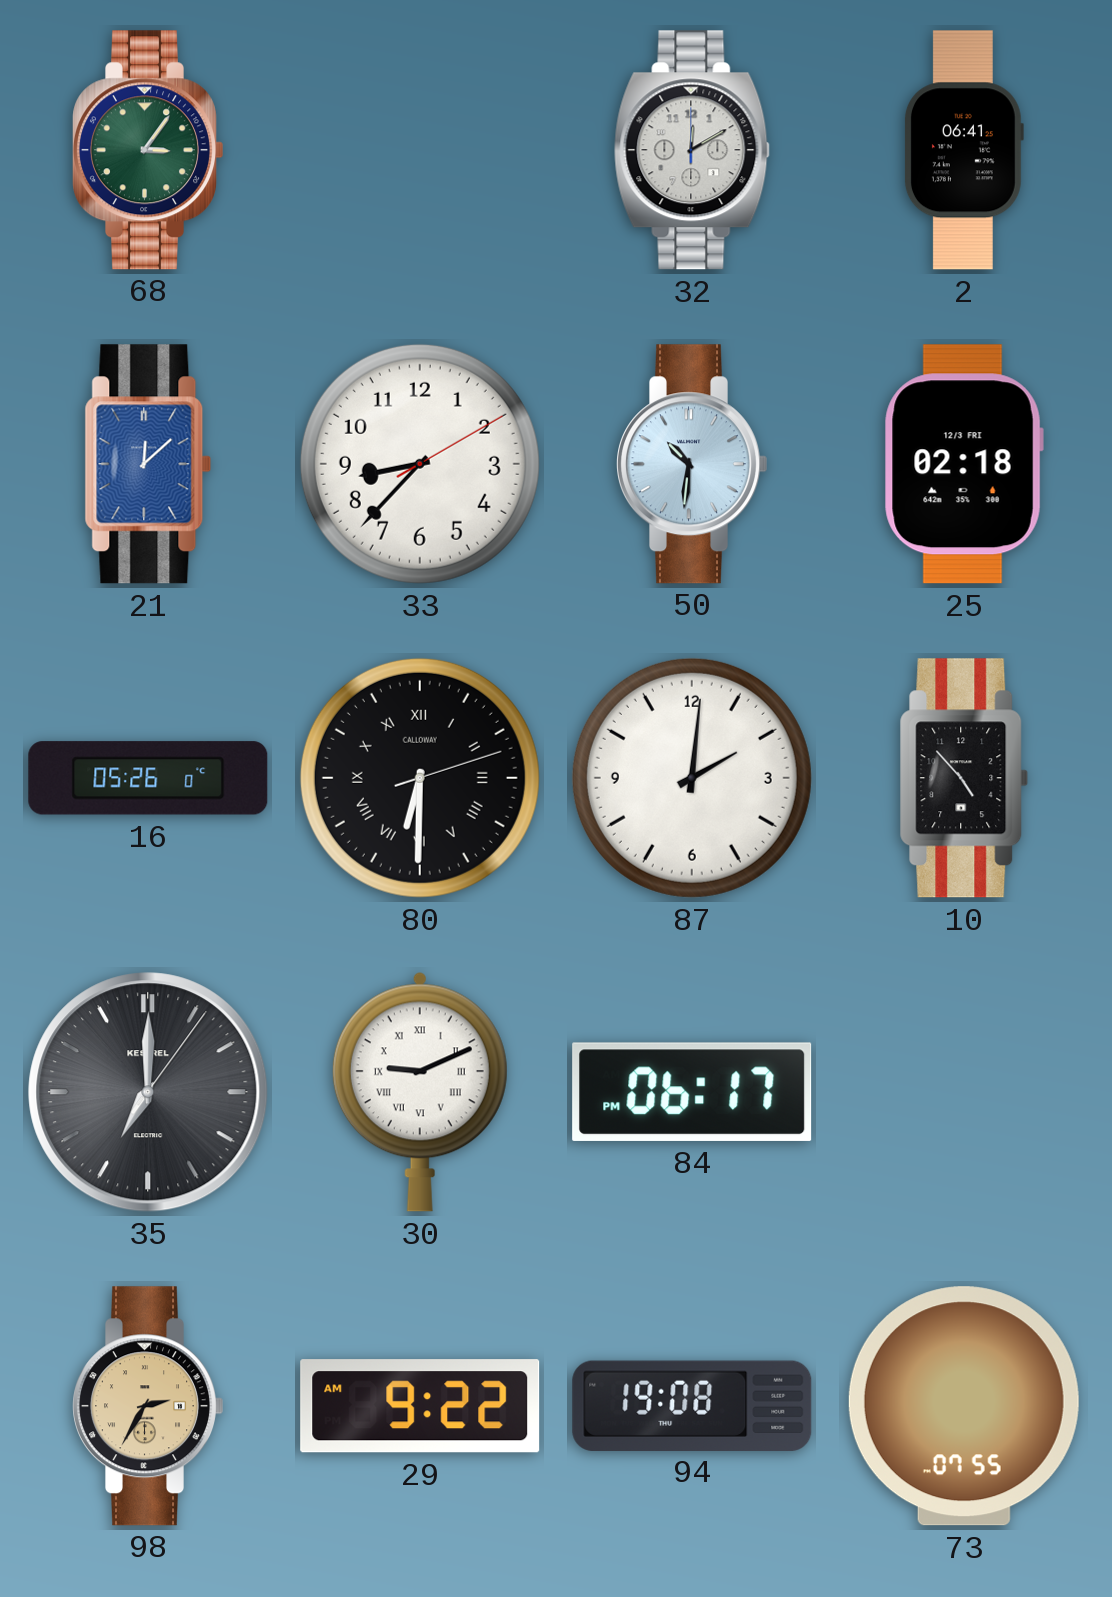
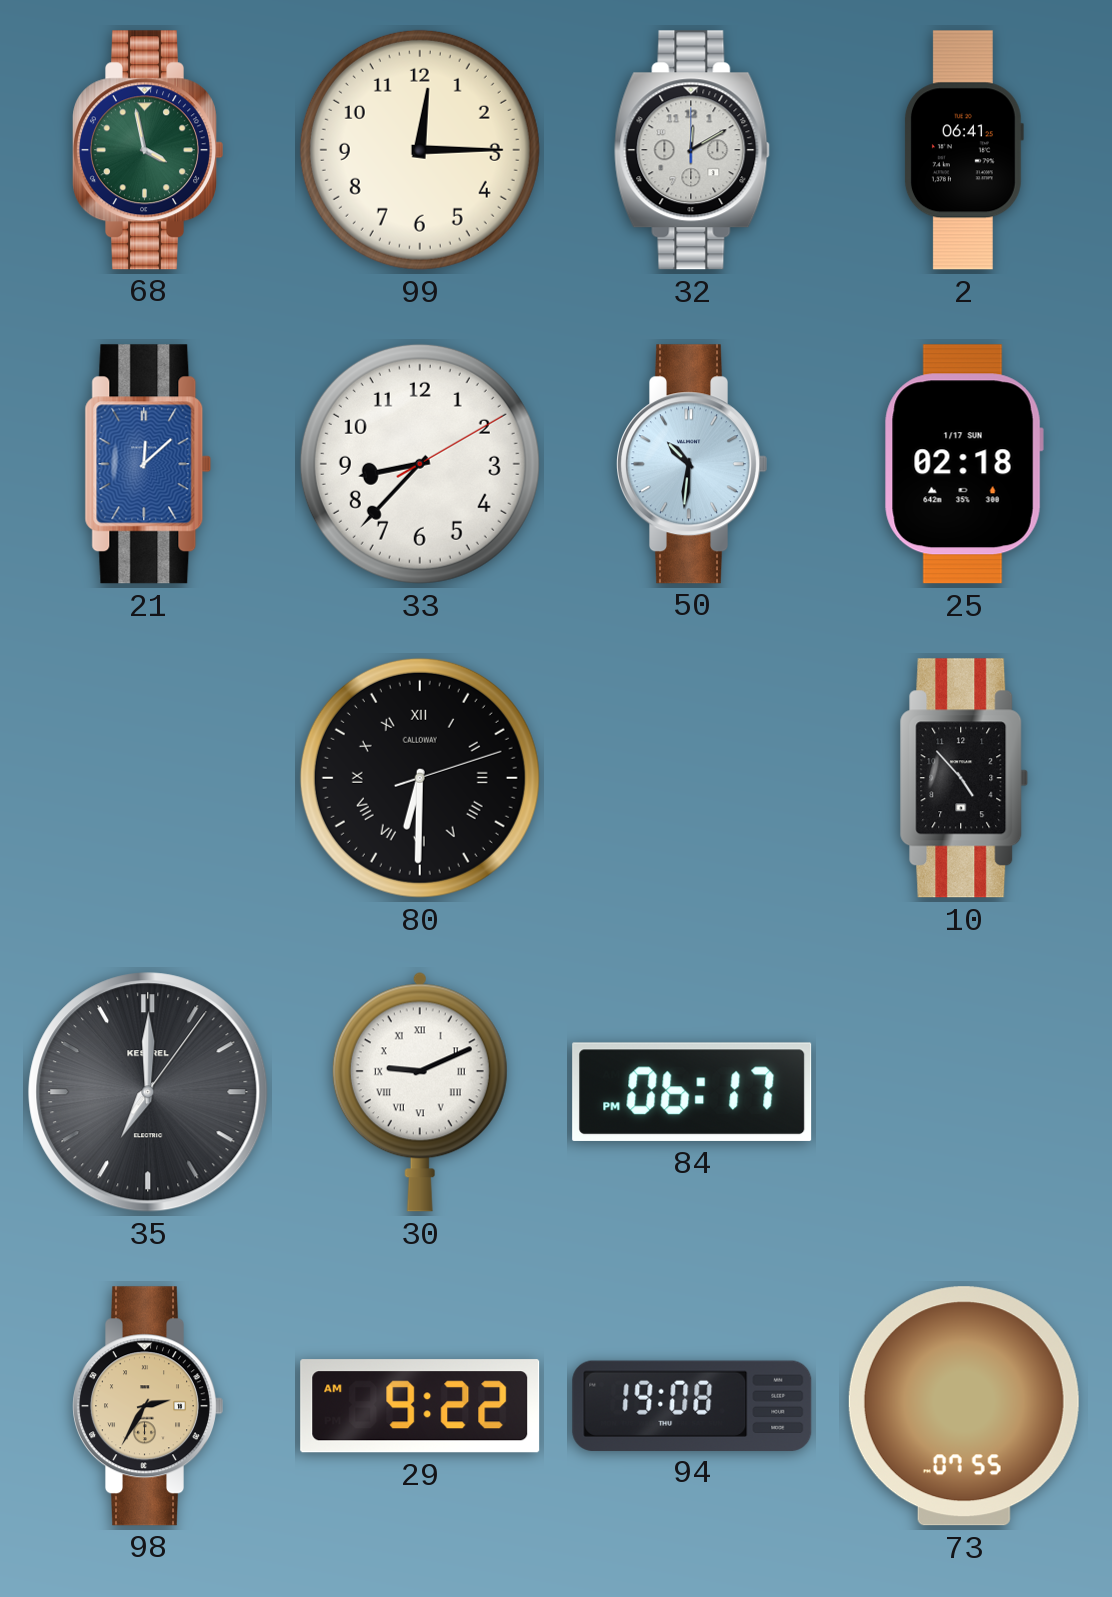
68: 3:06 -> 3:58
99: none -> 12:15
25 date: 12/3 FRI -> 1/17 SUN
16: 05:26 -> none
87: 2:01 -> none
